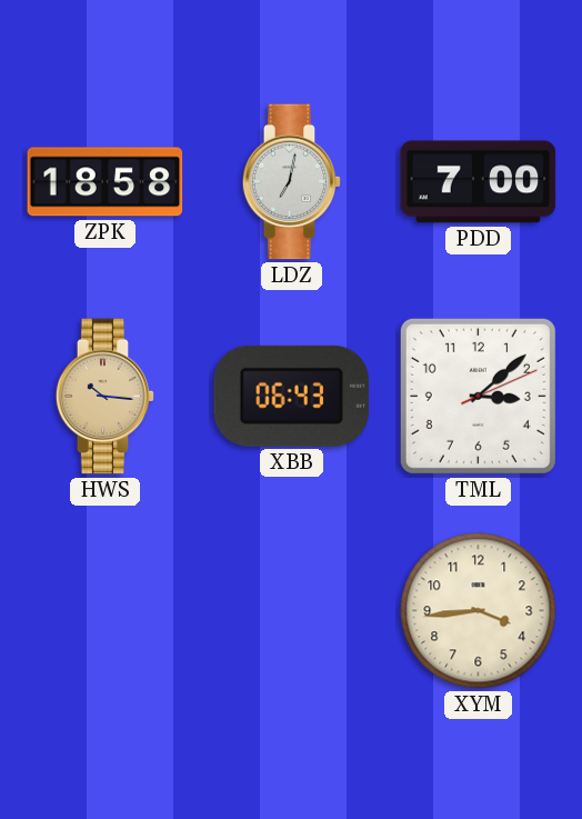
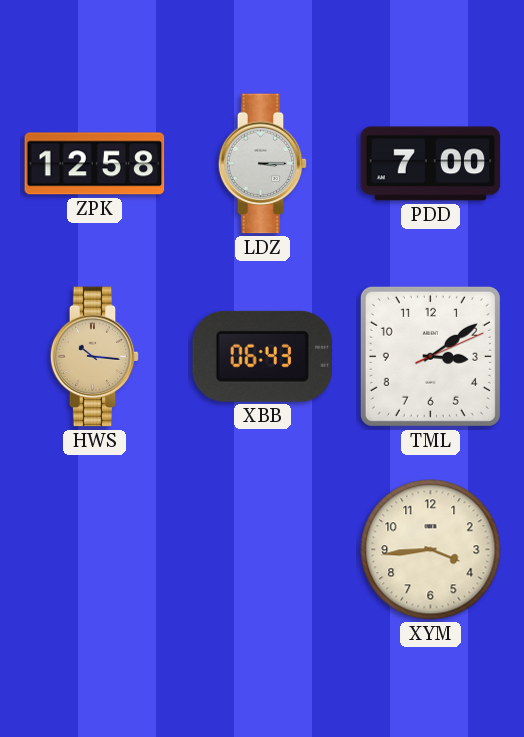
ZPK: 18:58 -> 12:58
LDZ: 7:02 -> 3:15
TML: 3:08 -> 3:09
